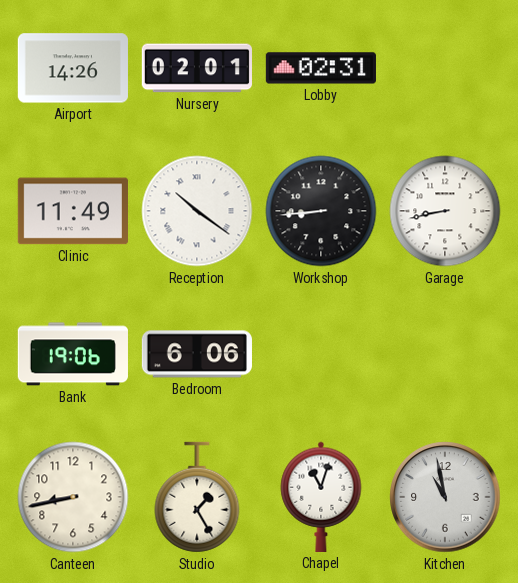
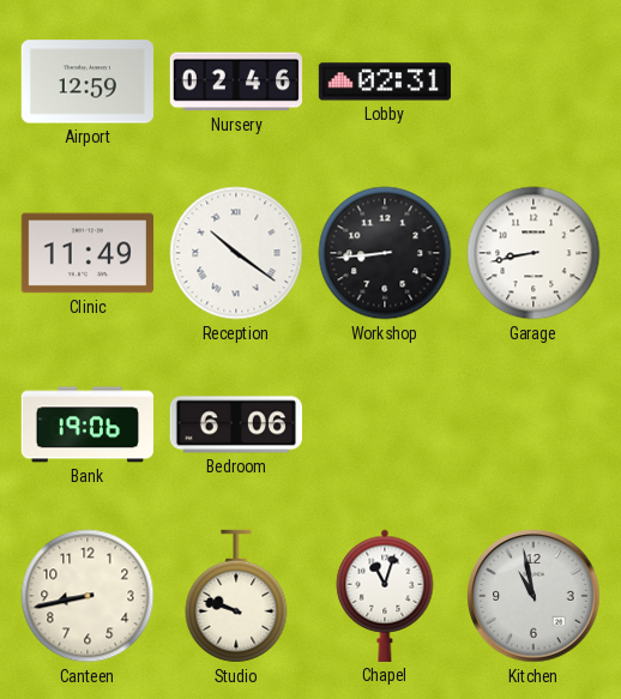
Airport: 14:26 -> 12:59
Nursery: 02:01 -> 02:46
Studio: 1:25 -> 9:48
